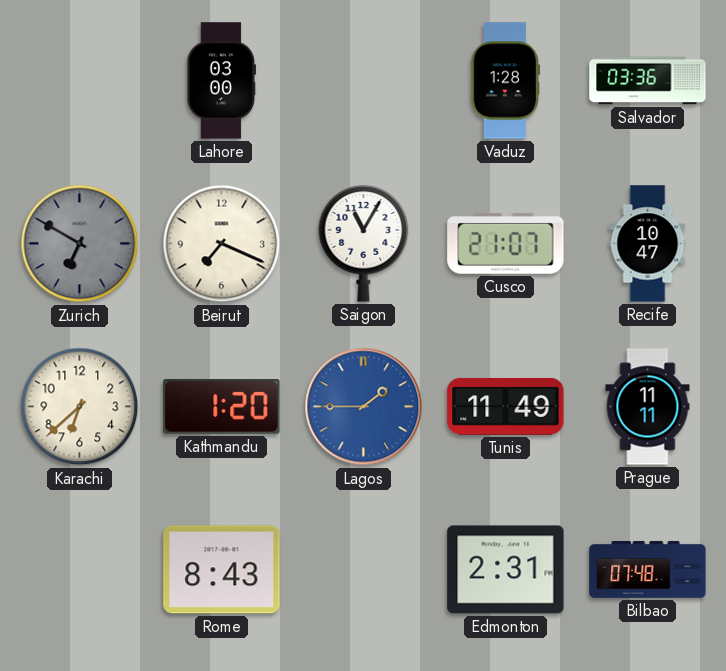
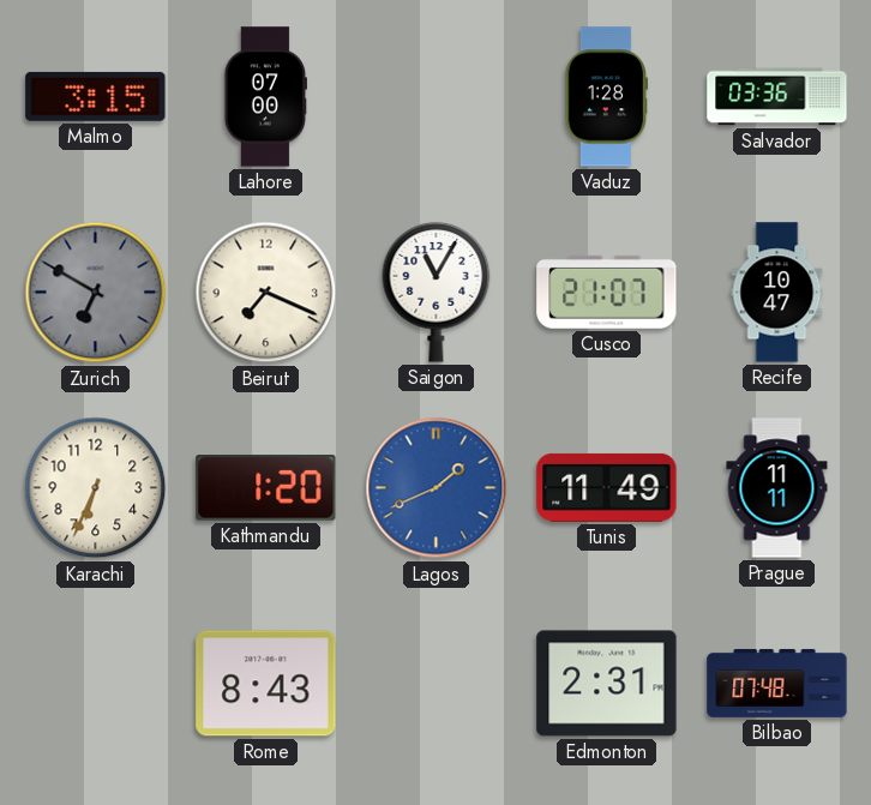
Malmo: none -> 3:15
Lahore: 03:00 -> 07:00
Karachi: 6:38 -> 6:34
Lagos: 1:45 -> 1:41
